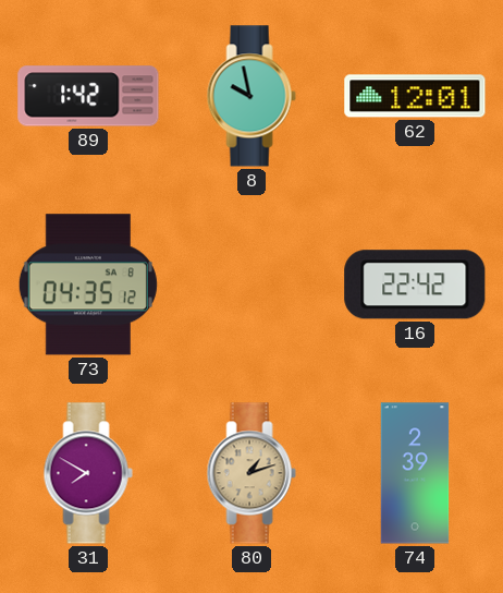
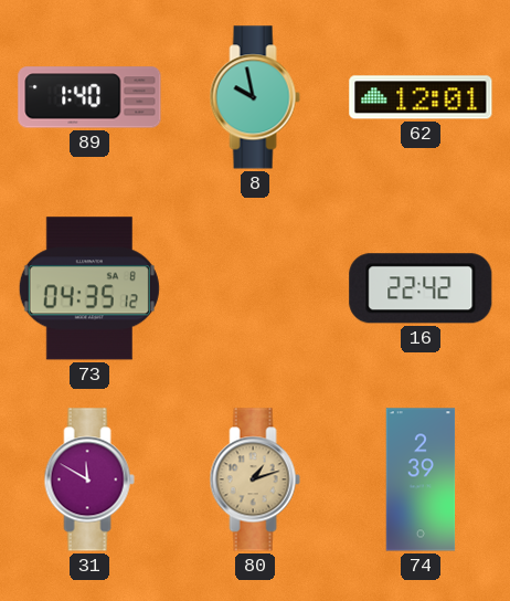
89: 1:42 -> 1:40
31: 7:50 -> 11:50
